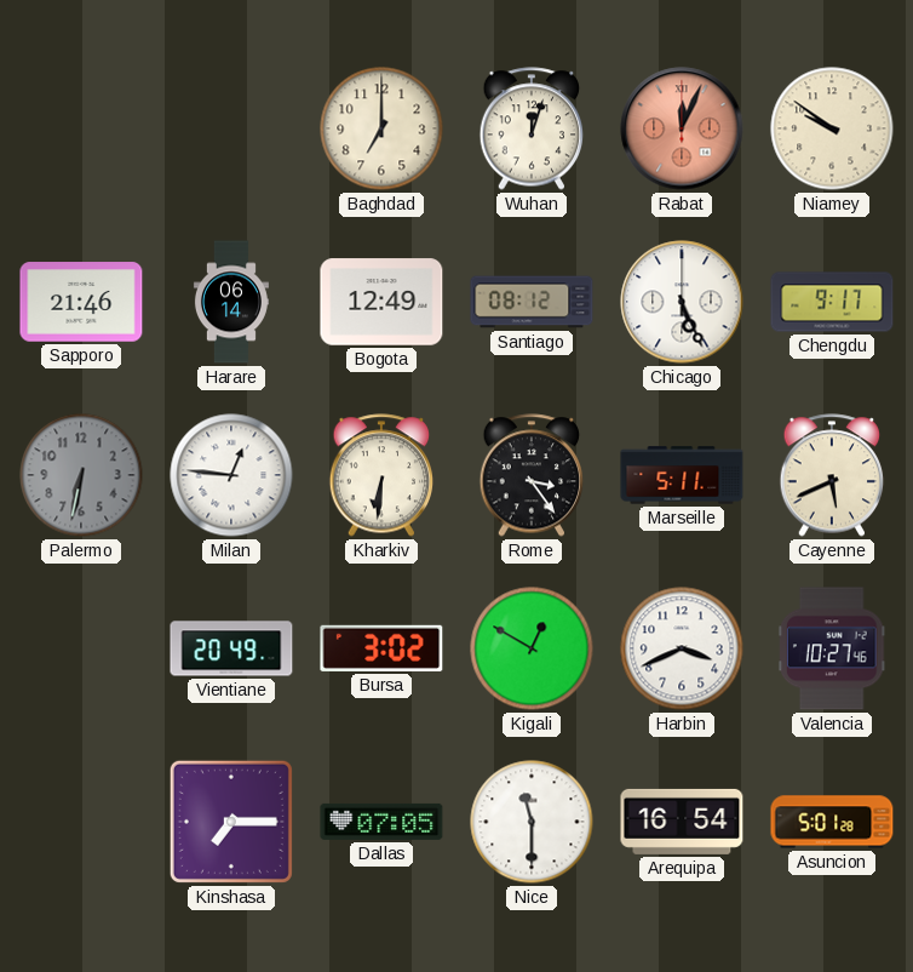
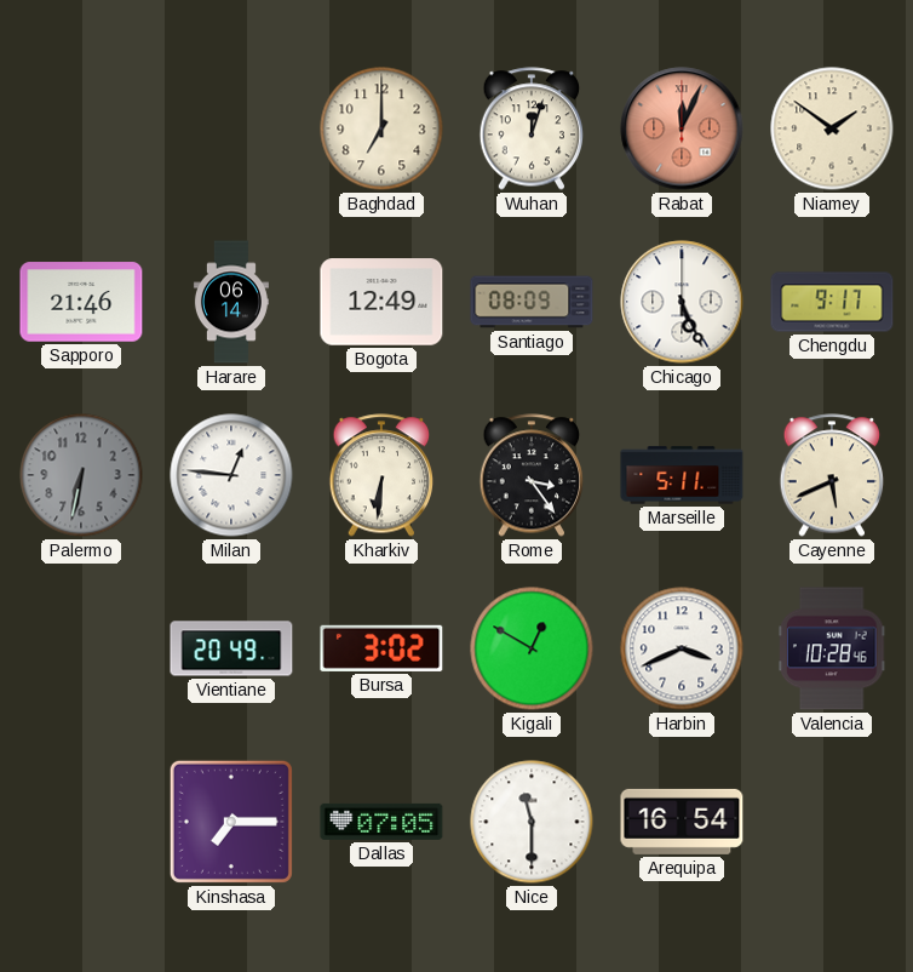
Niamey: 9:51 -> 1:51
Santiago: 08:12 -> 08:09
Valencia: 10:27 -> 10:28
Asuncion: 5:01 -> none
